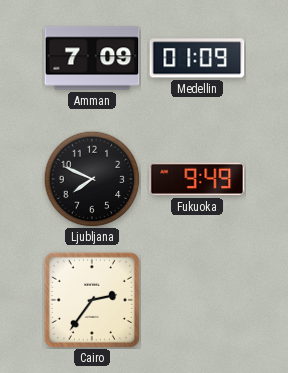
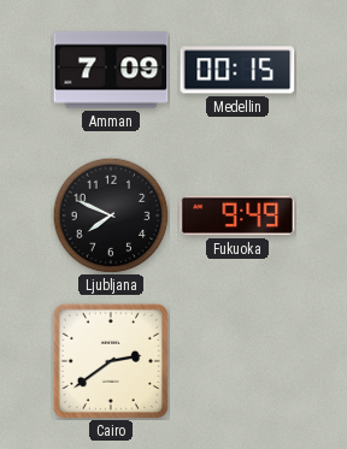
Medellin: 01:09 -> 00:15
Cairo: 2:36 -> 2:39
